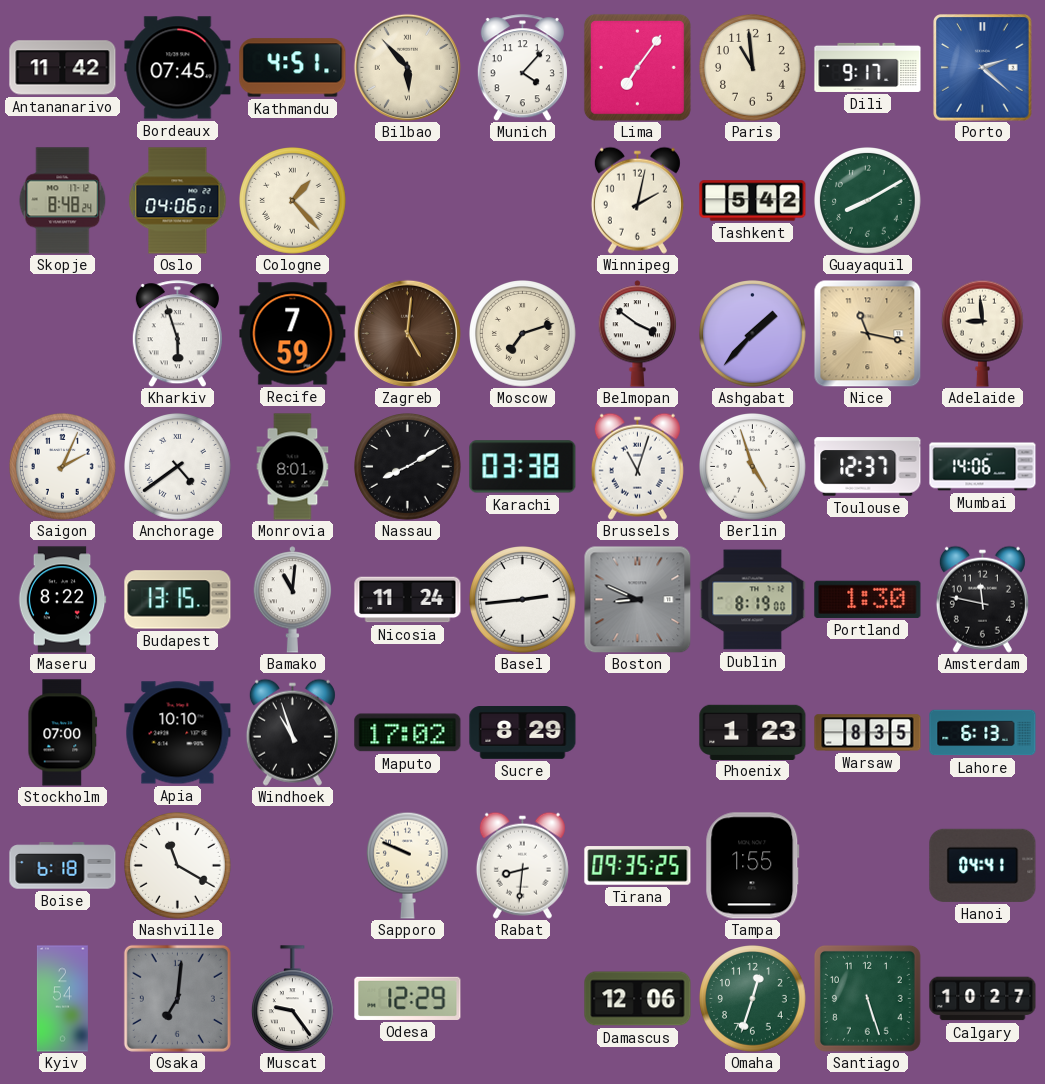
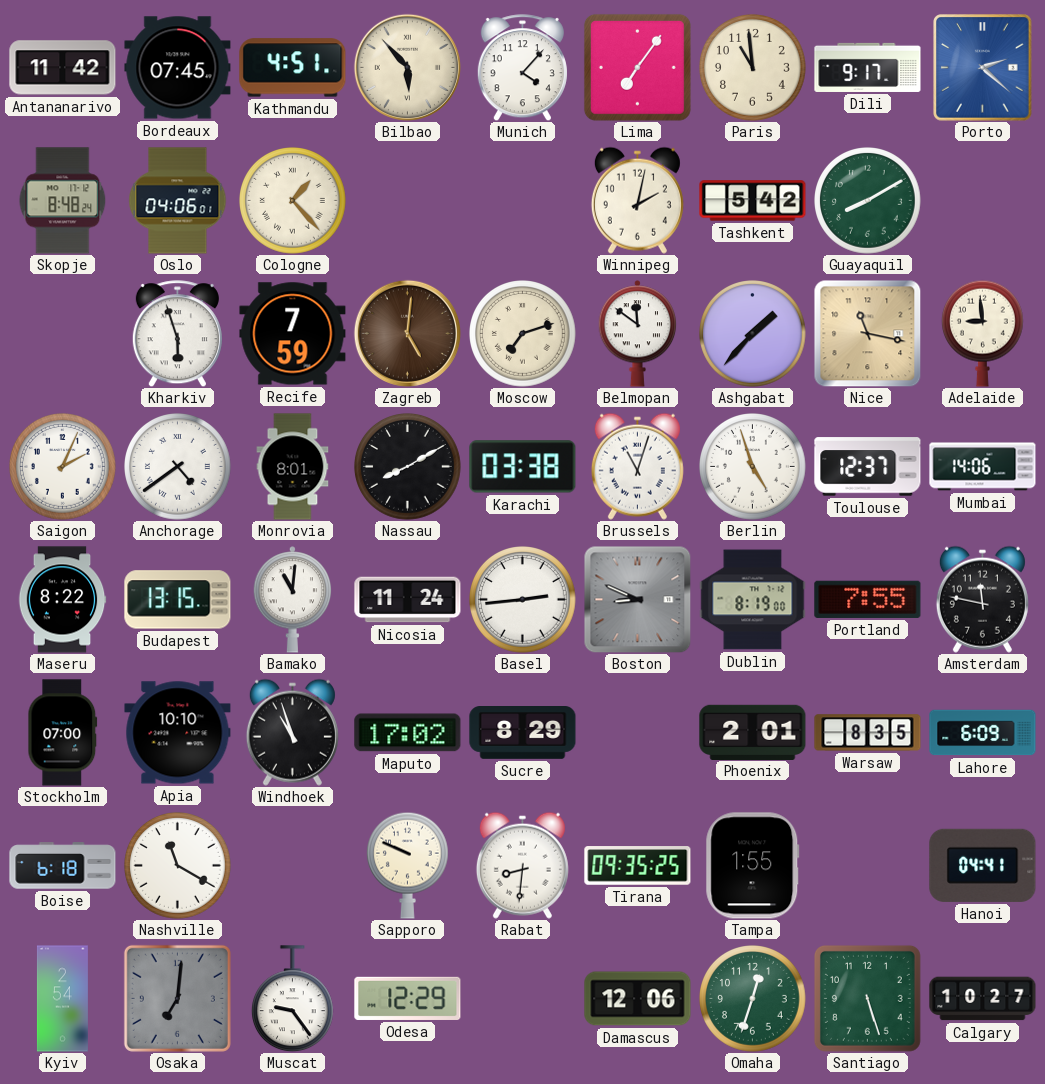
Belmopan: 3:51 -> 11:51
Portland: 1:30 -> 7:55
Phoenix: 1:23 -> 2:01
Lahore: 6:13 -> 6:09
